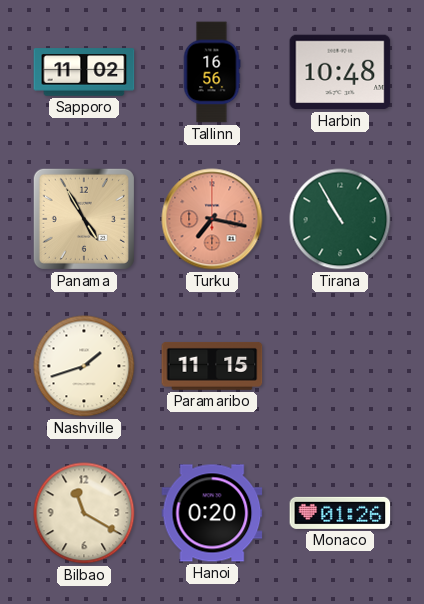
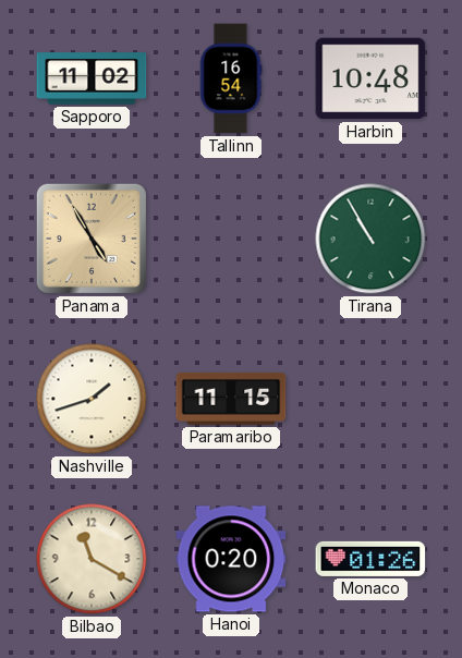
Tallinn: 16:56 -> 16:54
Turku: 7:17 -> none
